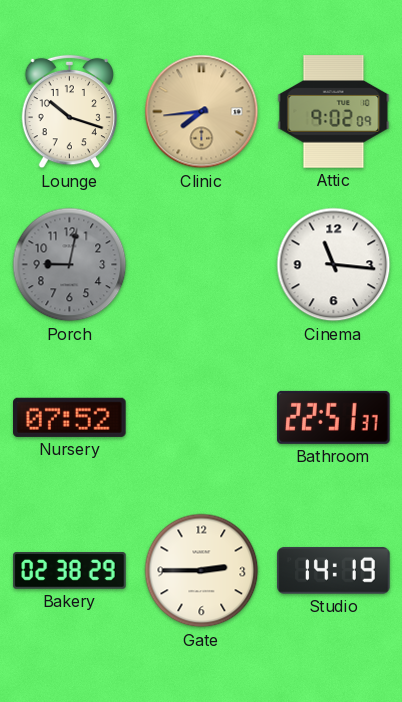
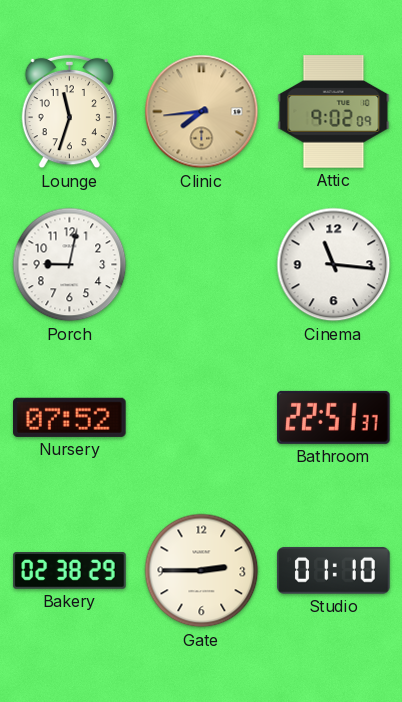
Lounge: 10:18 -> 11:33
Porch dial: grey -> white
Studio: 14:19 -> 01:10
